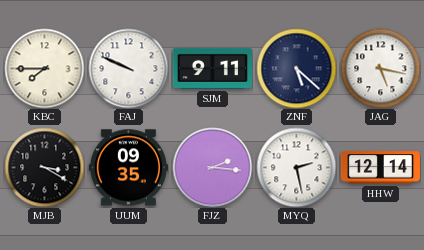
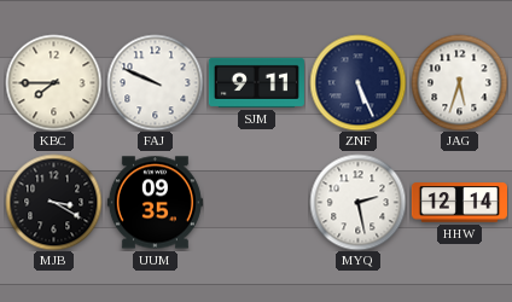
ZNF: 5:22 -> 5:26
JAG: 5:17 -> 5:33
FJZ: 2:16 -> none
